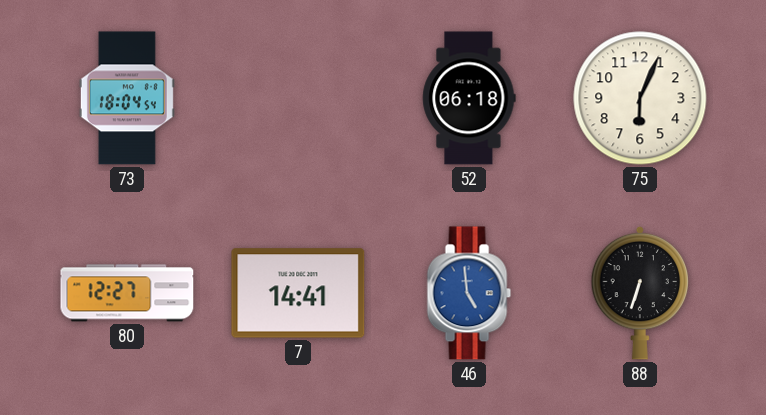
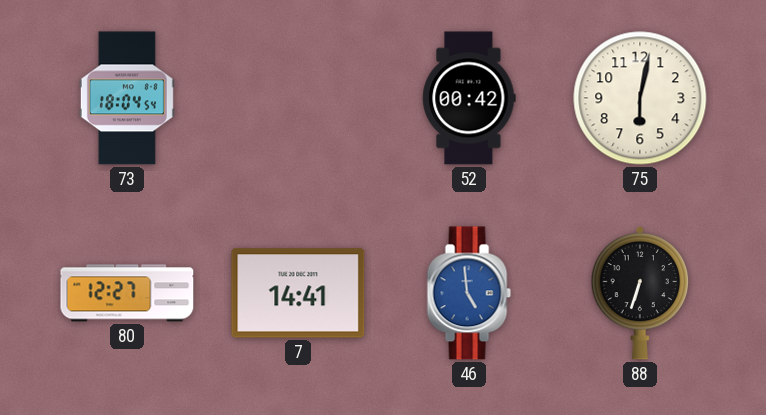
52: 06:18 -> 00:42
75: 6:04 -> 6:02
